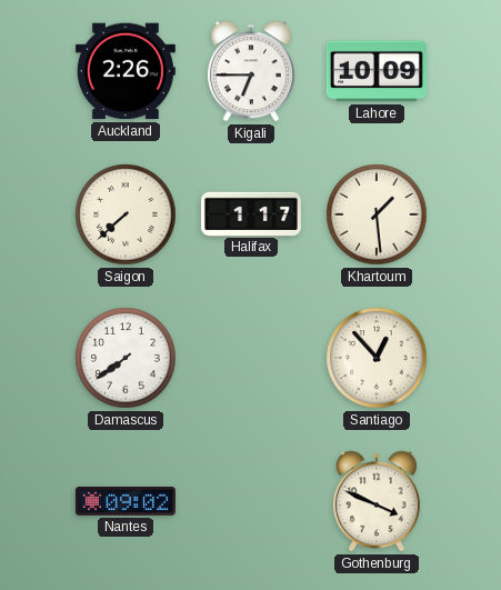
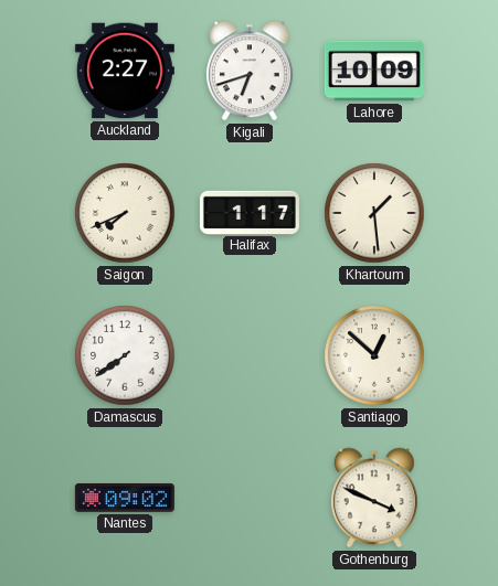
Auckland: 2:26 -> 2:27
Kigali: 6:45 -> 6:42
Saigon: 7:38 -> 7:41
Santiago: 12:53 -> 12:52
